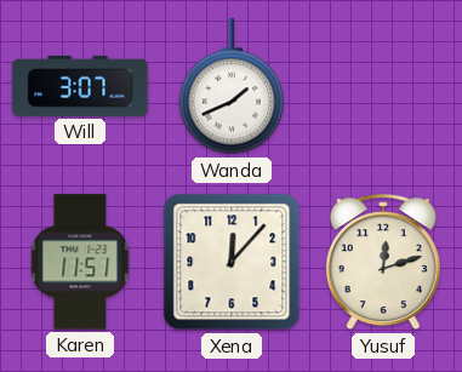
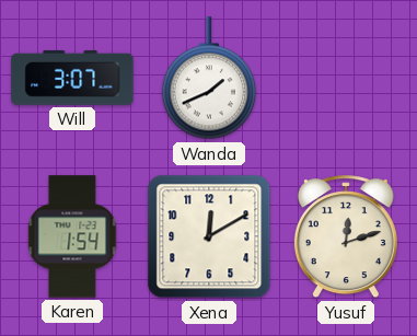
Karen: 11:51 -> 1:54
Xena: 12:07 -> 12:10
